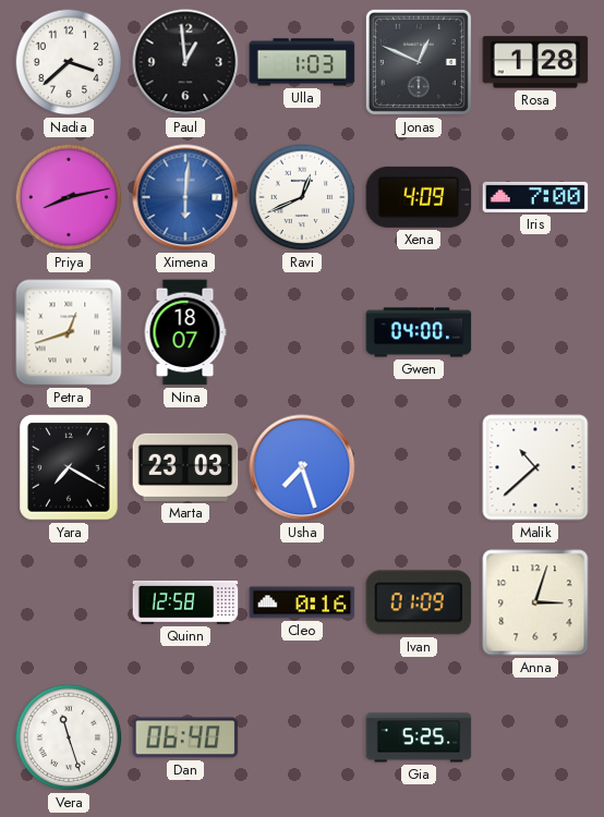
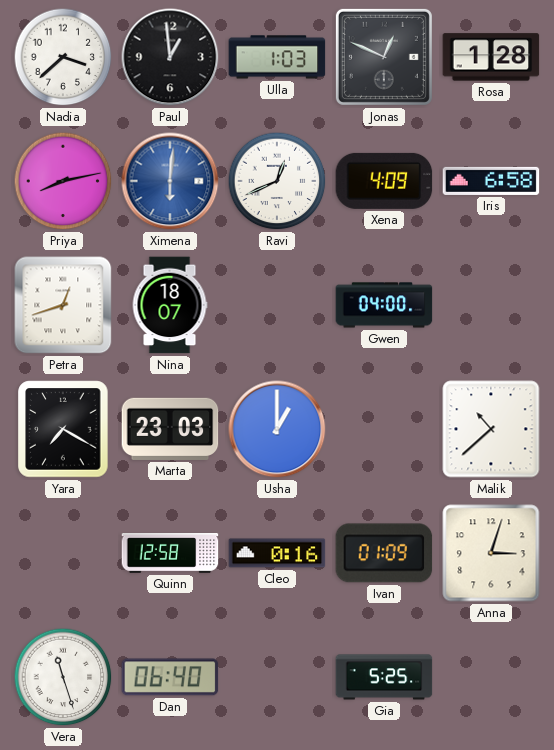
Iris: 7:00 -> 6:58
Usha: 7:27 -> 1:00
